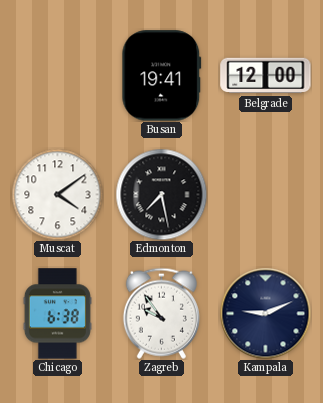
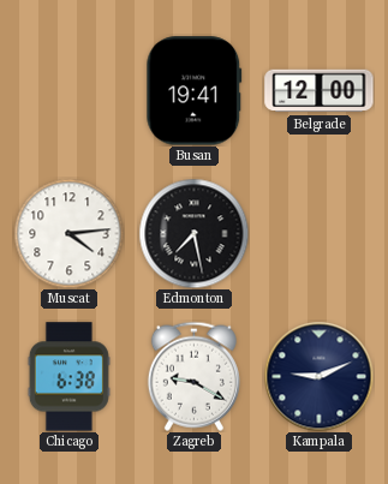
Muscat: 4:09 -> 4:14
Zagreb: 9:54 -> 9:20
